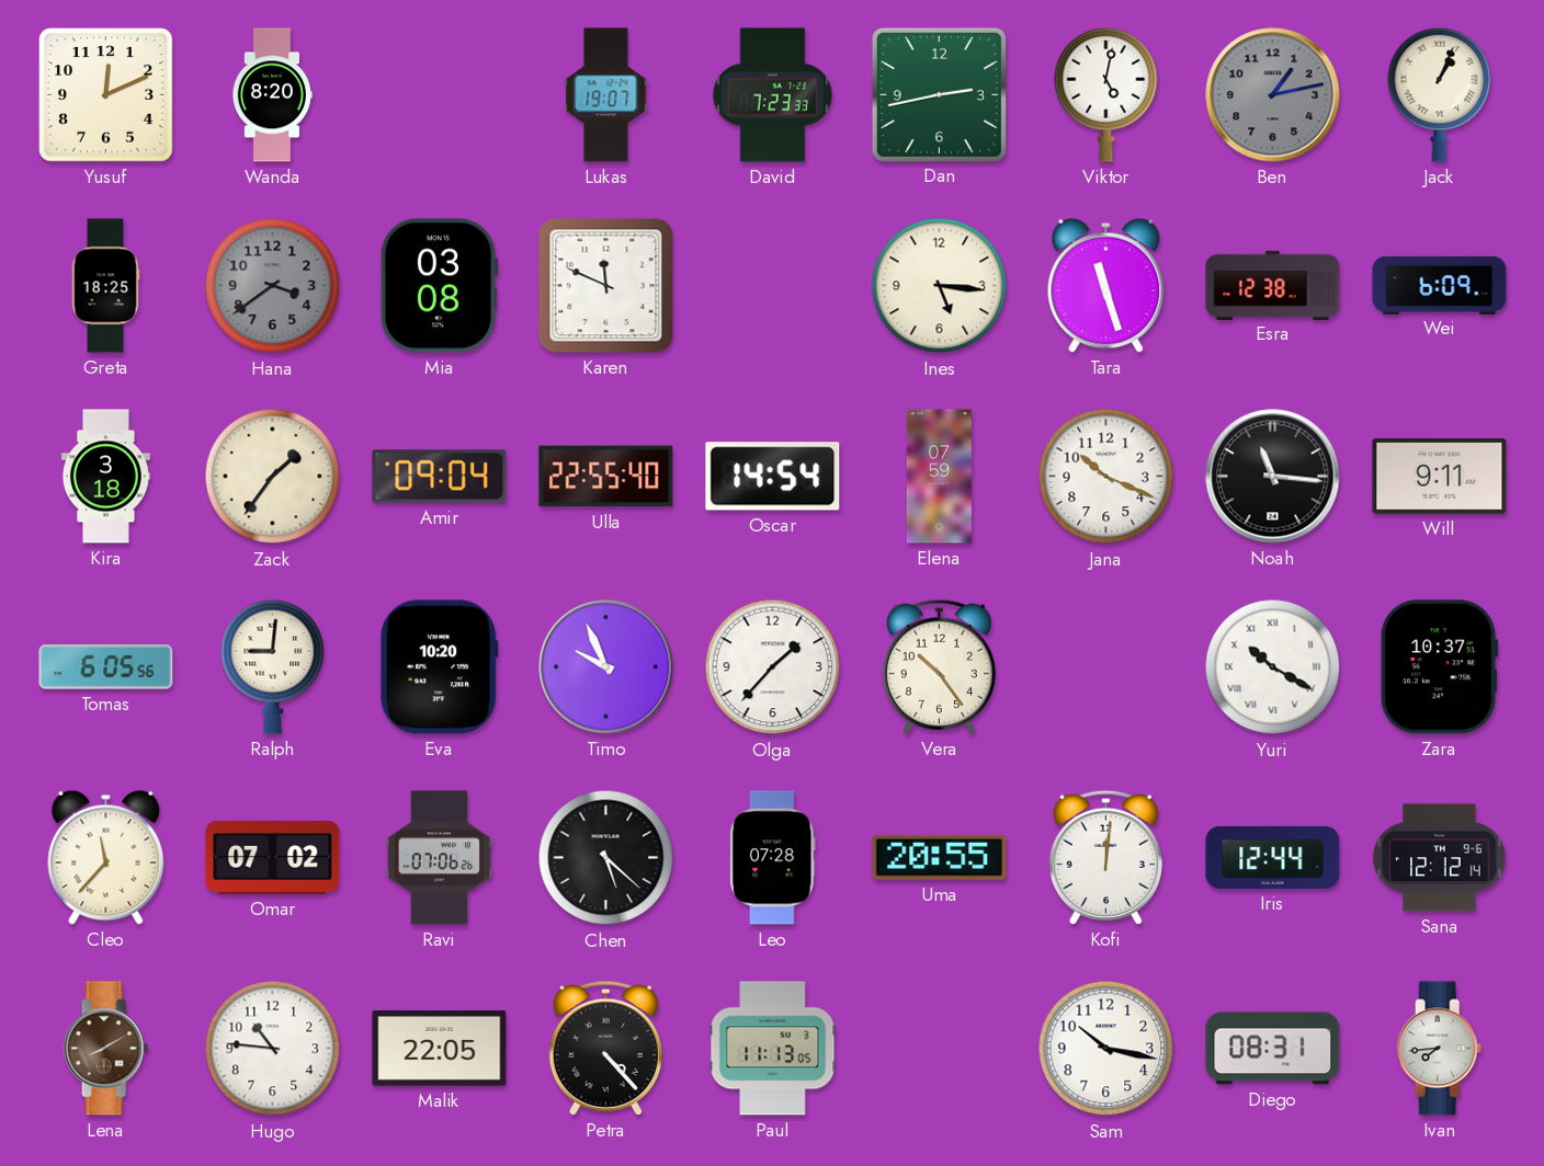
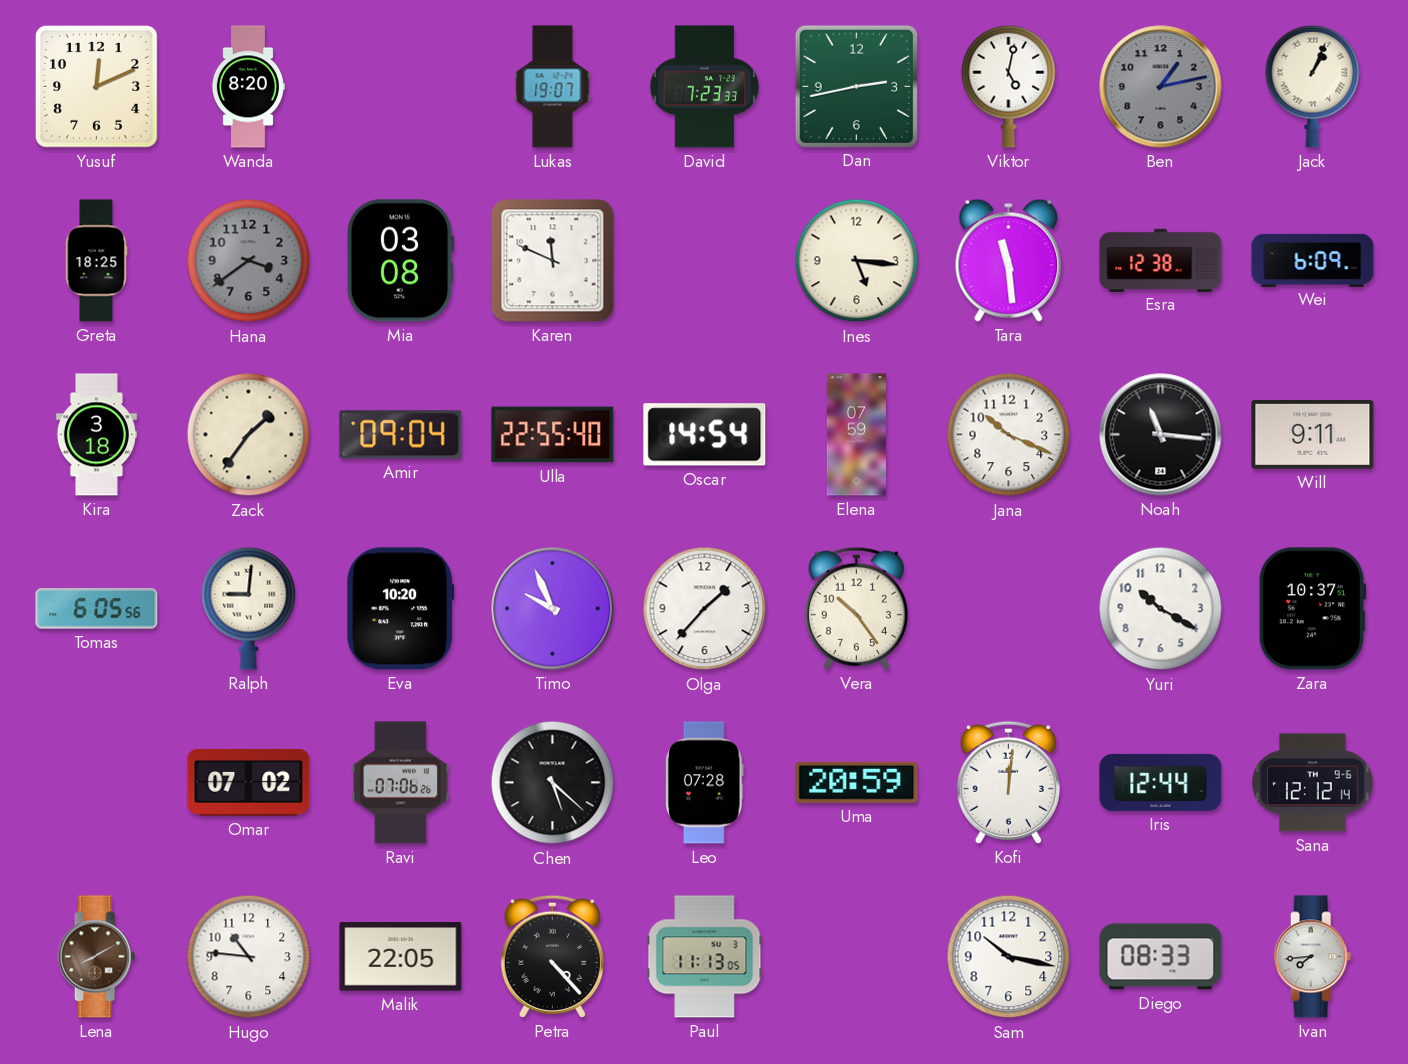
Tara: 11:27 -> 11:29
Yuri numerals: Roman -> Arabic
Cleo: 11:37 -> none
Uma: 20:55 -> 20:59
Diego: 08:31 -> 08:33
